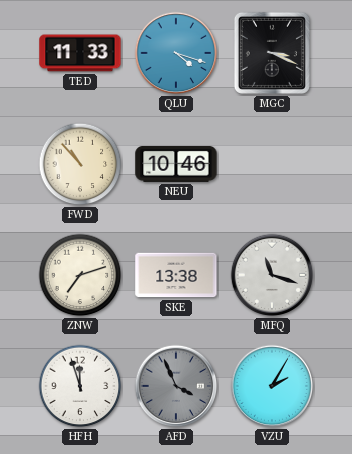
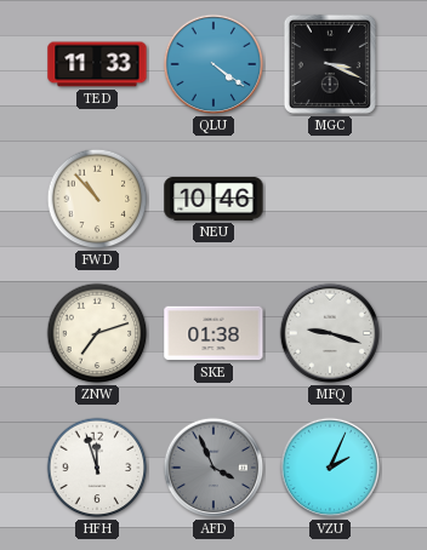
QLU: 4:18 -> 4:21
SKE: 13:38 -> 01:38
MFQ: 11:18 -> 9:18
VZU: 2:05 -> 2:04
